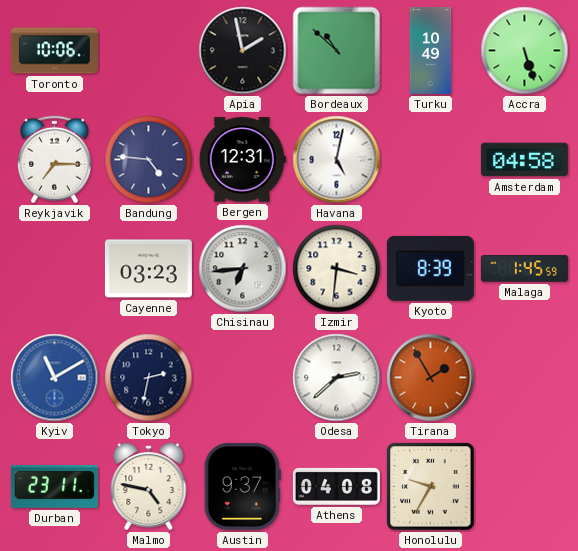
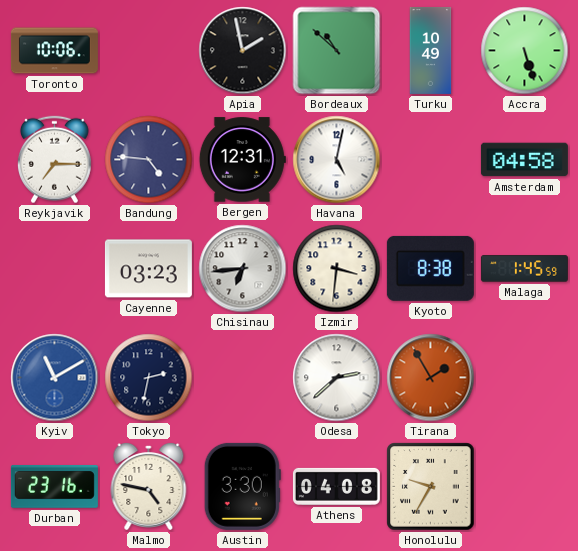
Kyoto: 8:39 -> 8:38
Durban: 23:11 -> 23:16
Austin: 9:37 -> 3:30
